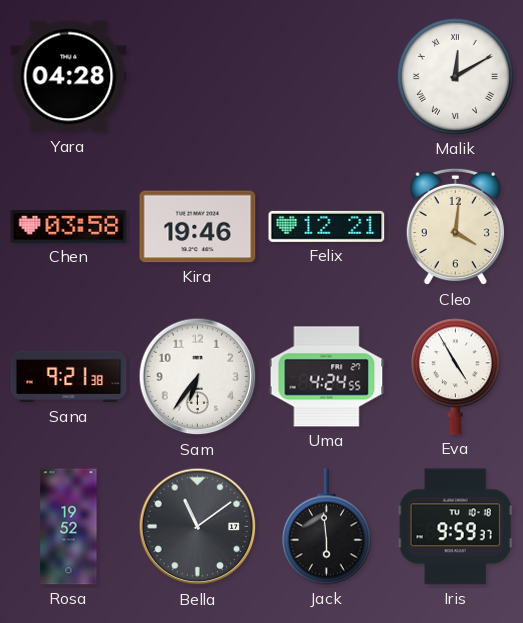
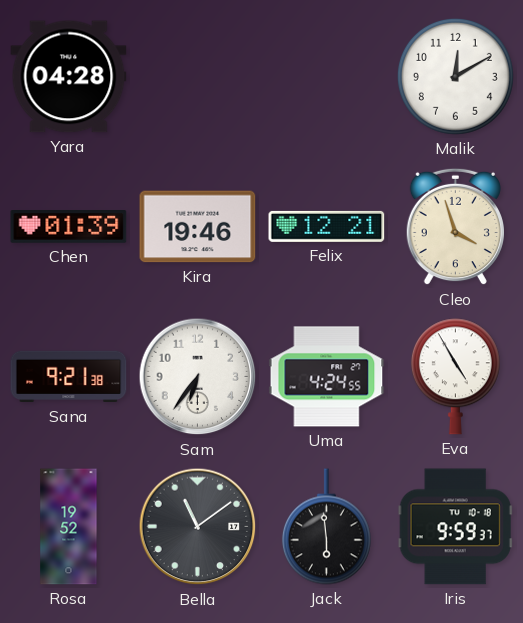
Malik numerals: Roman -> Arabic
Chen: 03:58 -> 01:39
Cleo: 4:01 -> 3:57
